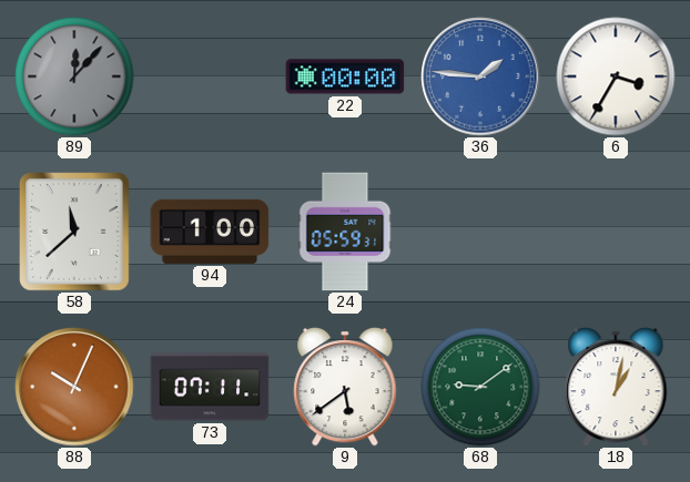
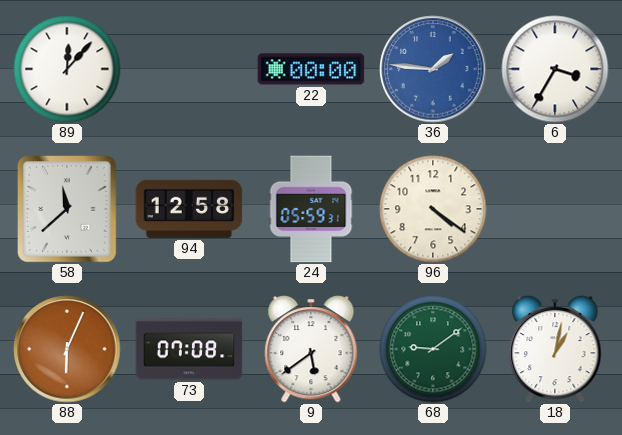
89 dial: grey -> white
94: 1:00 -> 12:58
96: none -> 4:21
88: 10:04 -> 6:04
73: 07:11 -> 07:08
